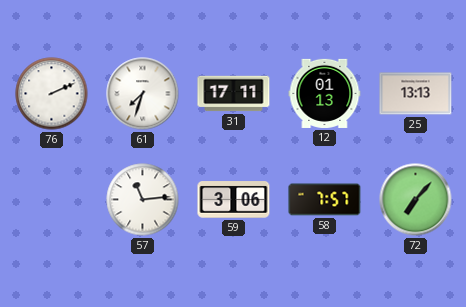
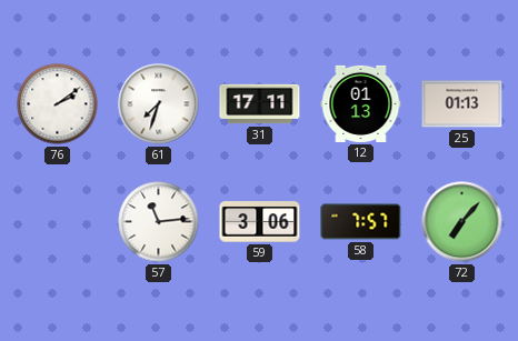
76: 2:11 -> 2:09
25: 13:13 -> 01:13
